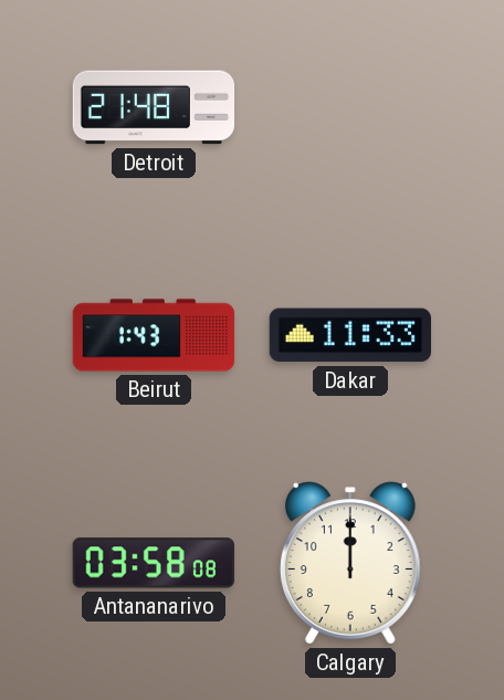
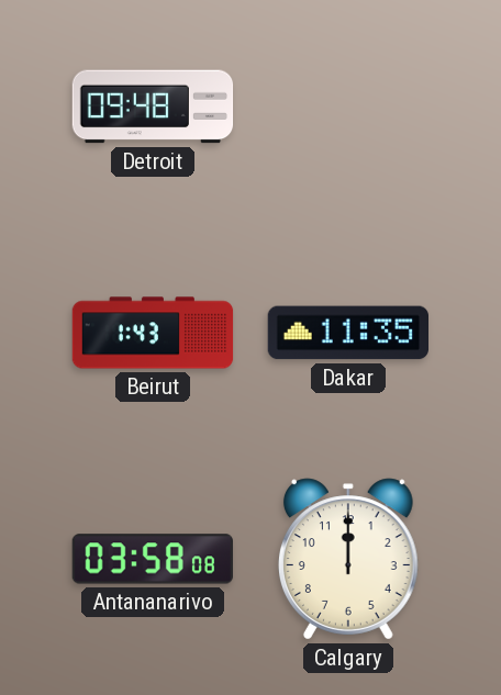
Detroit: 21:48 -> 09:48
Dakar: 11:33 -> 11:35
